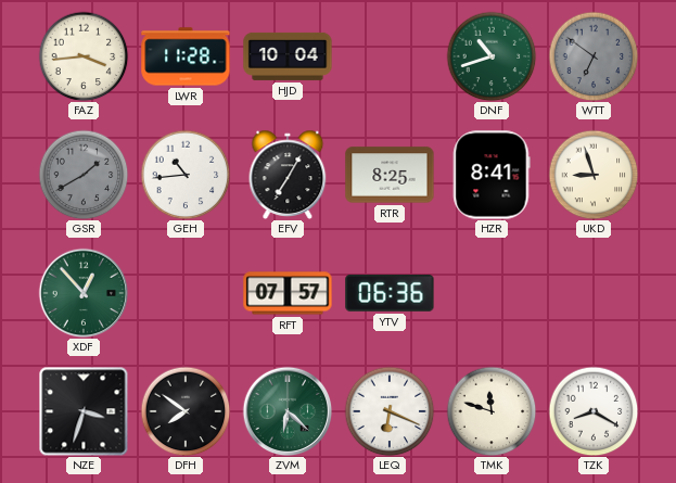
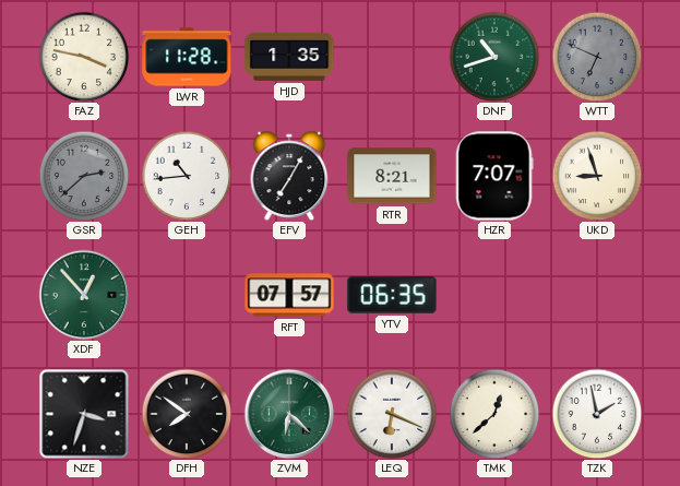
FAZ: 3:44 -> 3:47
HJD: 10:04 -> 1:35
WTT: 6:51 -> 6:49
GSR: 1:40 -> 2:38
RTR: 8:25 -> 8:21
HZR: 8:41 -> 7:07
YTV: 06:36 -> 06:35
TMK: 11:48 -> 12:38
TZK: 8:20 -> 1:58
